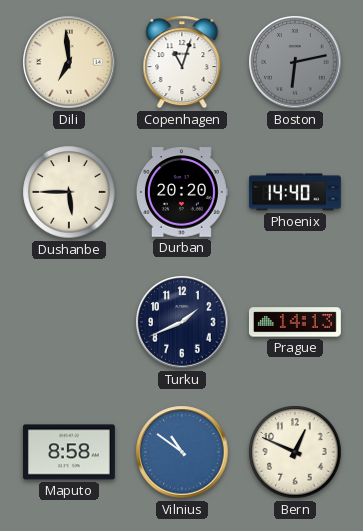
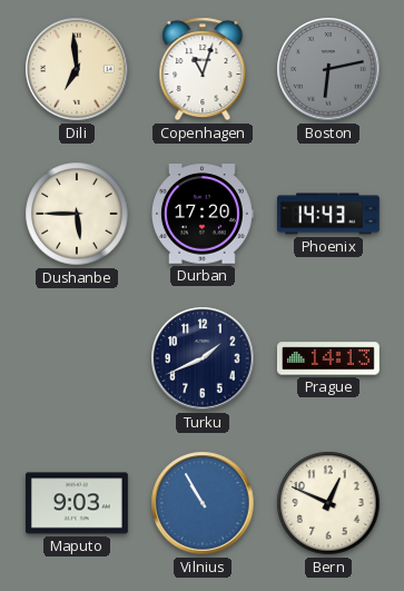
Durban: 20:20 -> 17:20
Phoenix: 14:40 -> 14:43
Maputo: 8:58 -> 9:03
Vilnius: 10:51 -> 10:55
